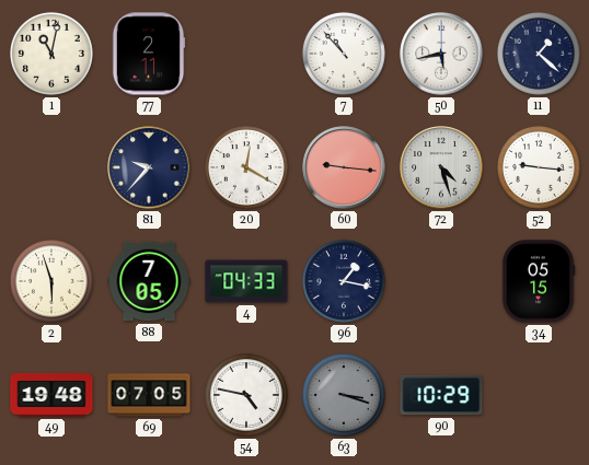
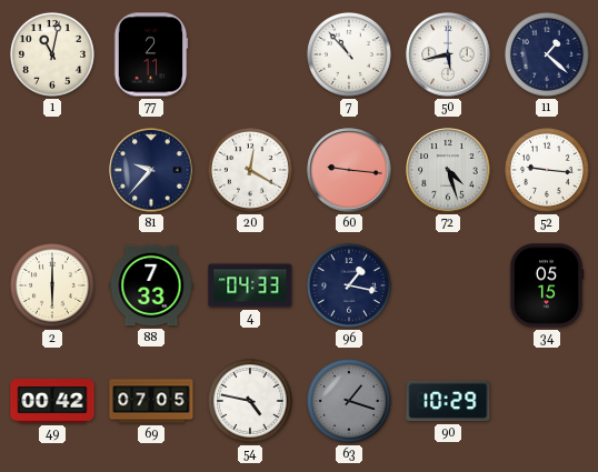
2: 5:57 -> 6:00
88: 7:05 -> 7:33
49: 19:48 -> 00:42
63: 3:18 -> 1:18
